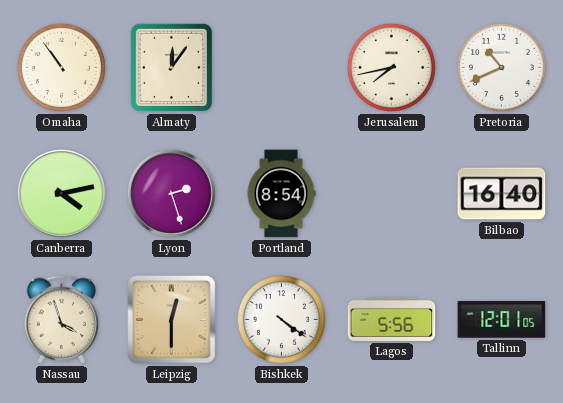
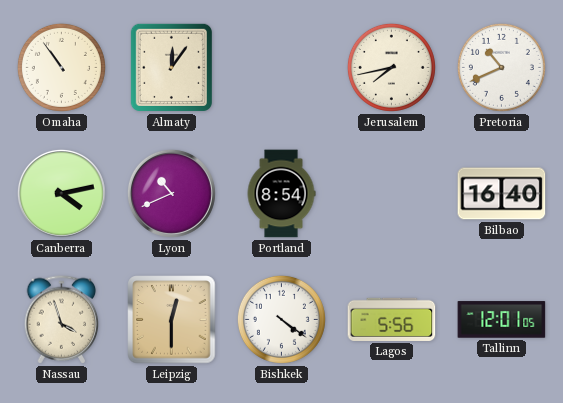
Lyon: 2:27 -> 10:41
